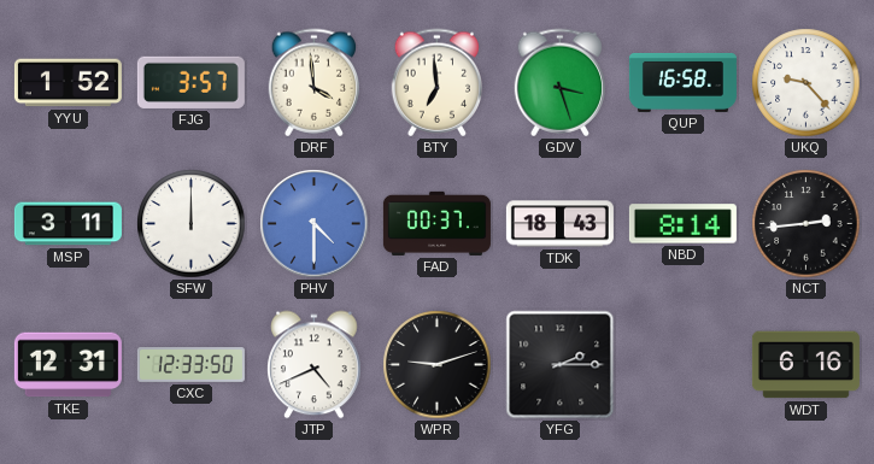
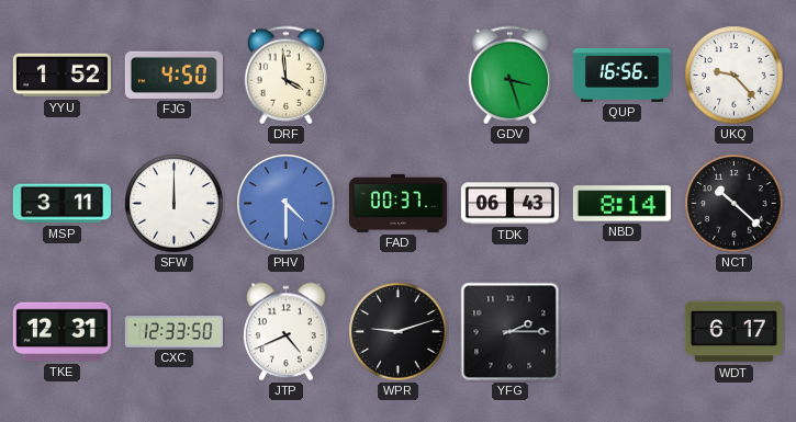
FJG: 3:57 -> 4:50
BTY: 6:59 -> none
QUP: 16:58 -> 16:56
TDK: 18:43 -> 06:43
NCT: 2:44 -> 10:22
WDT: 6:16 -> 6:17
